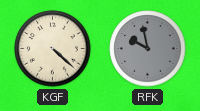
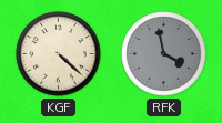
RFK: 9:58 -> 3:58
